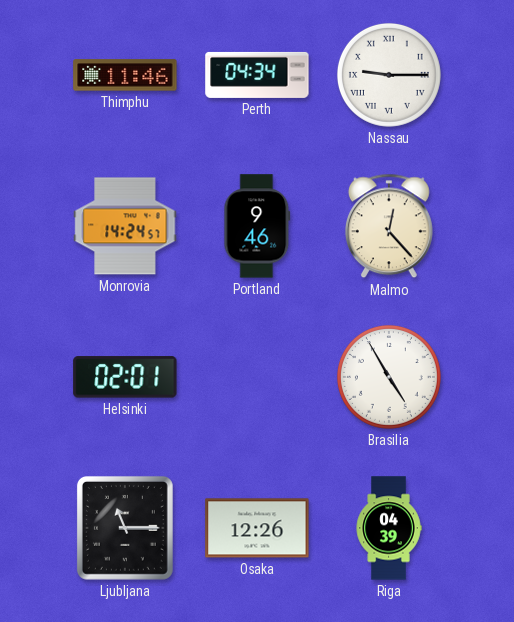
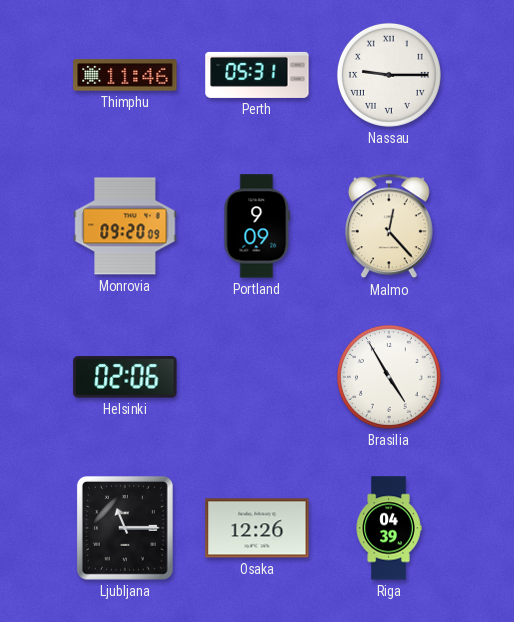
Perth: 04:34 -> 05:31
Monrovia: 14:24 -> 09:20
Portland: 9:46 -> 9:09
Helsinki: 02:01 -> 02:06
